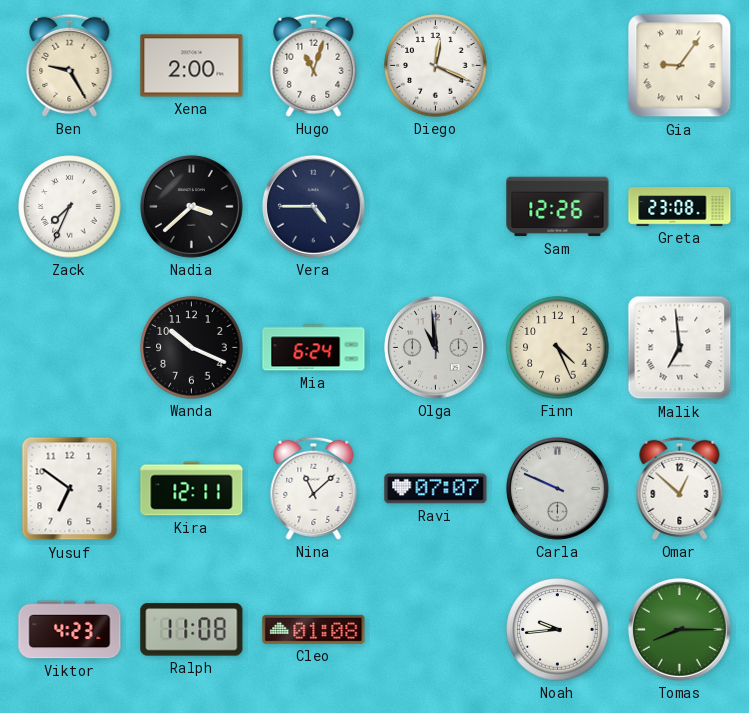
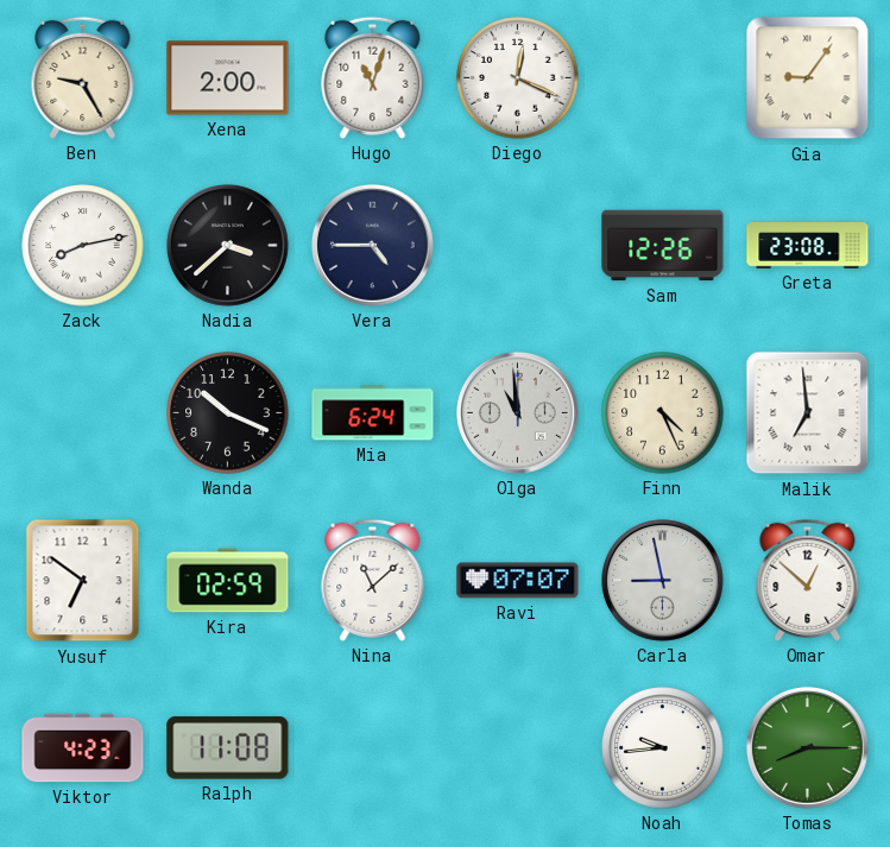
Zack: 7:34 -> 8:13
Kira: 12:11 -> 02:59
Carla: 9:49 -> 8:58
Cleo: 01:08 -> none
